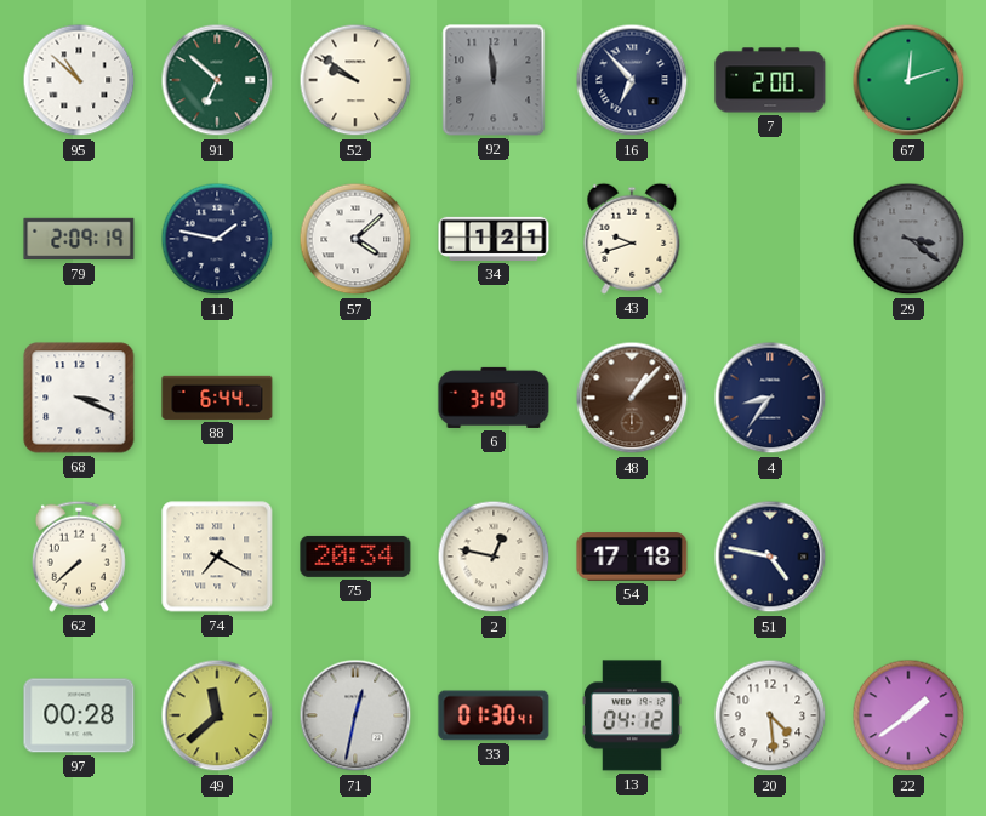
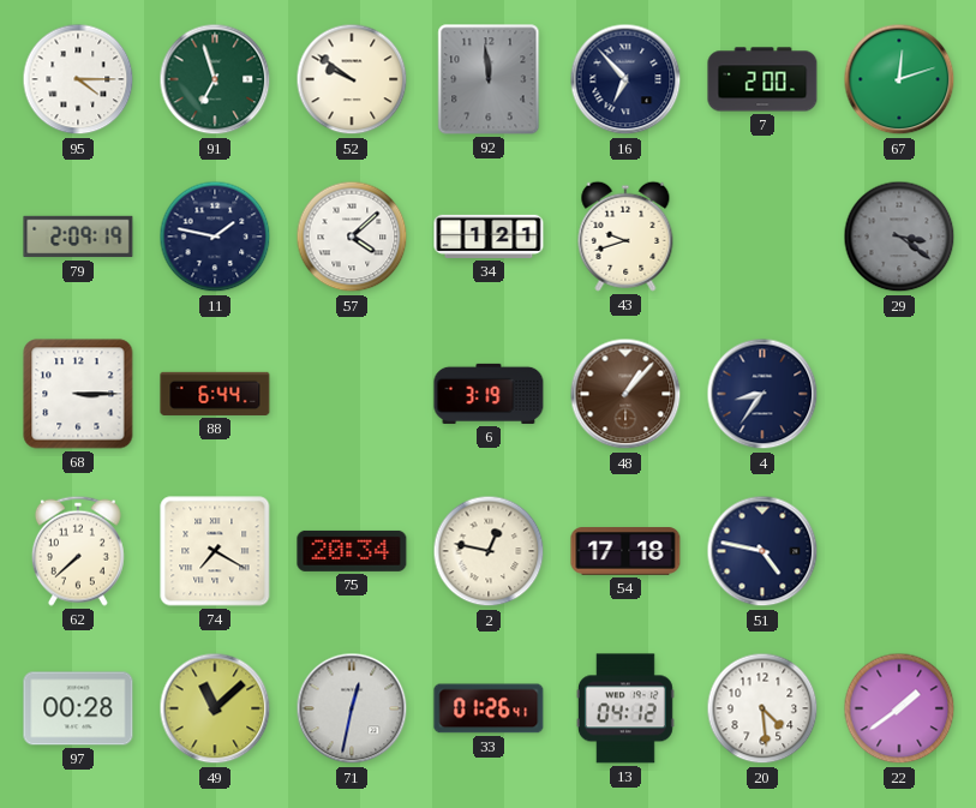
95: 10:52 -> 4:15
91: 6:52 -> 6:57
68: 3:19 -> 3:15
49: 11:38 -> 11:08
33: 01:30 -> 01:26
